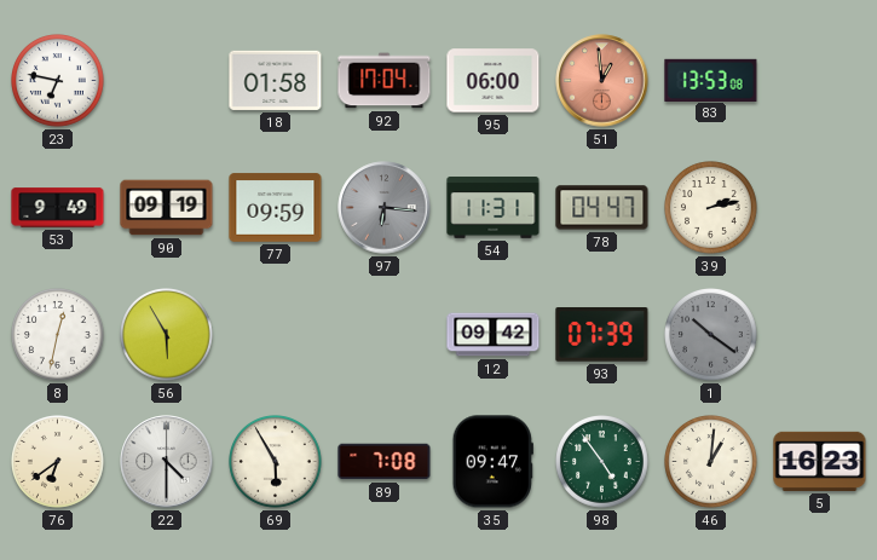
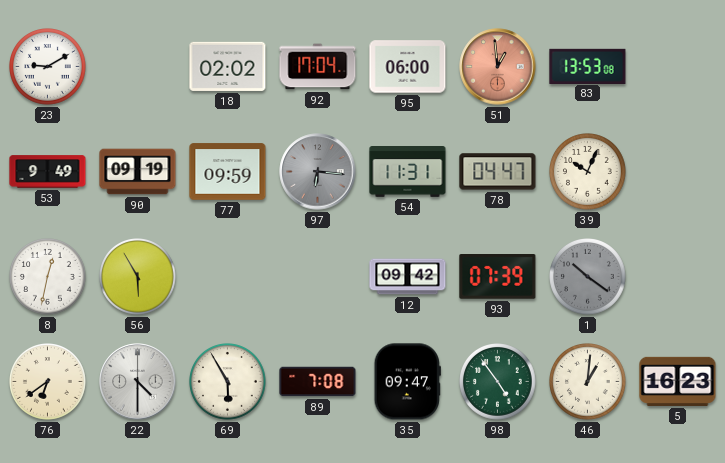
23: 6:47 -> 9:10
18: 01:58 -> 02:02
39: 2:13 -> 10:04
